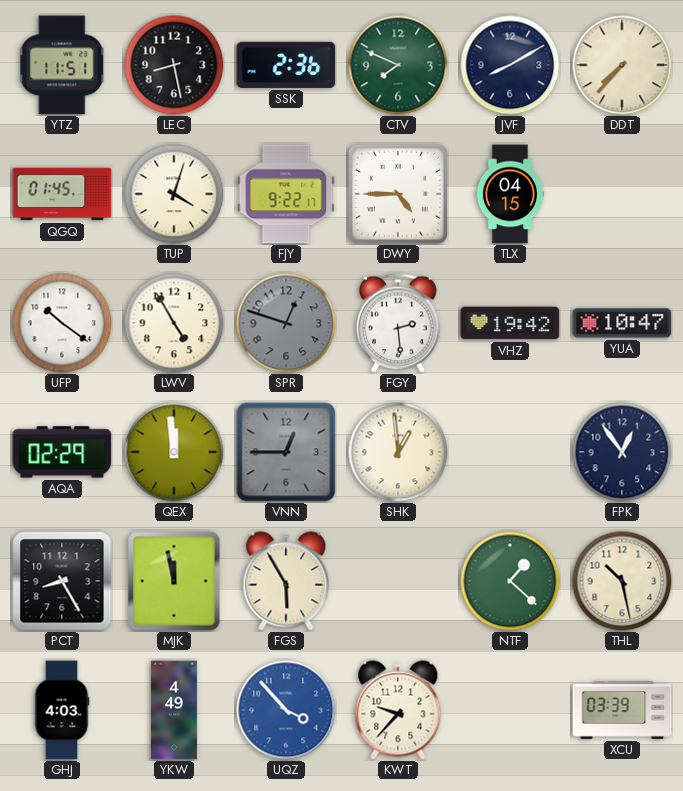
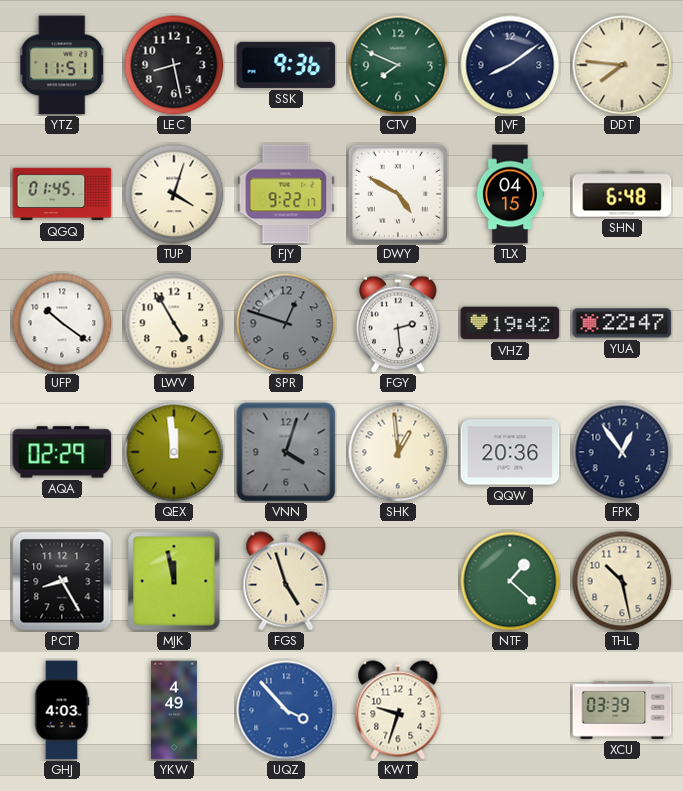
SSK: 2:36 -> 9:36
JVF: 8:10 -> 8:09
DDT: 7:37 -> 7:46
DWY: 4:45 -> 4:50
SHN: none -> 6:48
YUA: 10:47 -> 22:47
VNN: 12:45 -> 4:03
QQW: none -> 20:36
FGS: 5:55 -> 4:57
KWT: 9:37 -> 9:33
